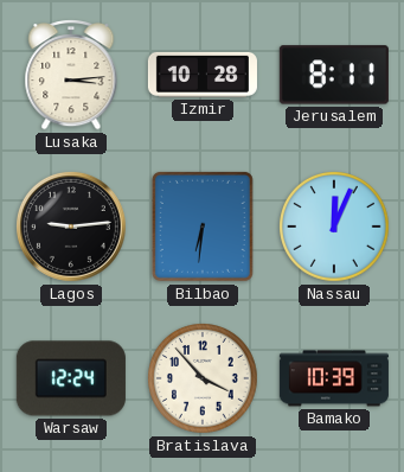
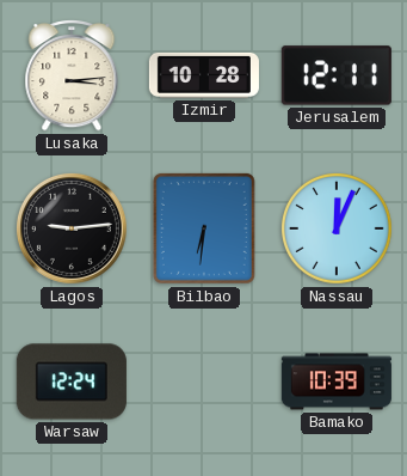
Jerusalem: 8:11 -> 12:11
Bratislava: 3:53 -> none
